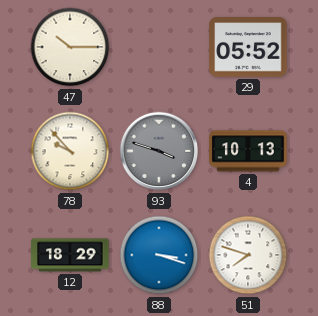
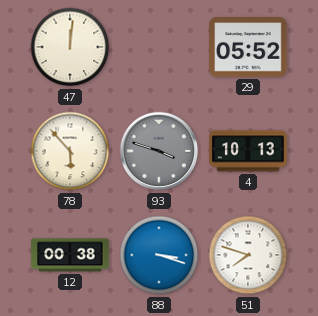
47: 10:15 -> 12:01
78: 9:53 -> 5:53
12: 18:29 -> 00:38
